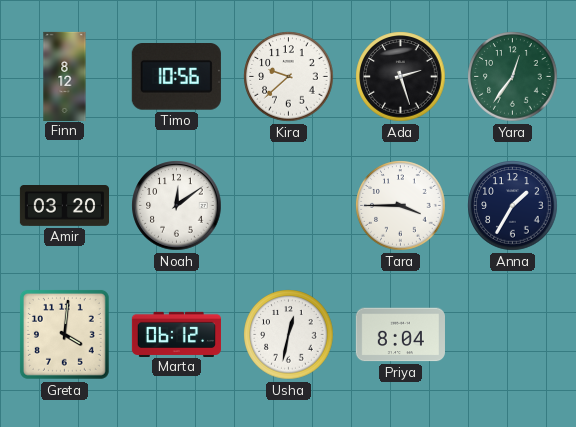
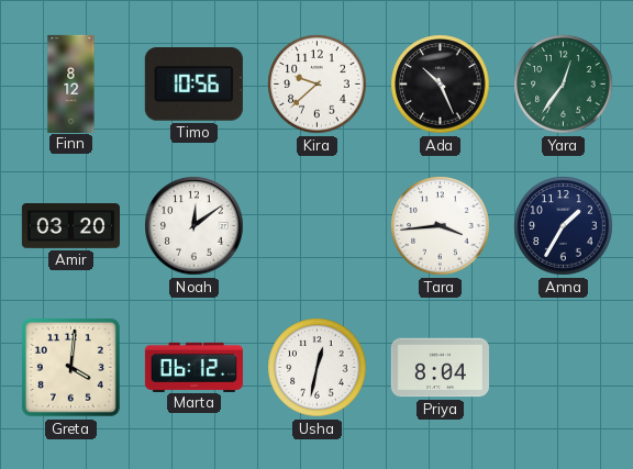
Ada: 2:27 -> 10:26
Tara: 3:45 -> 3:44
